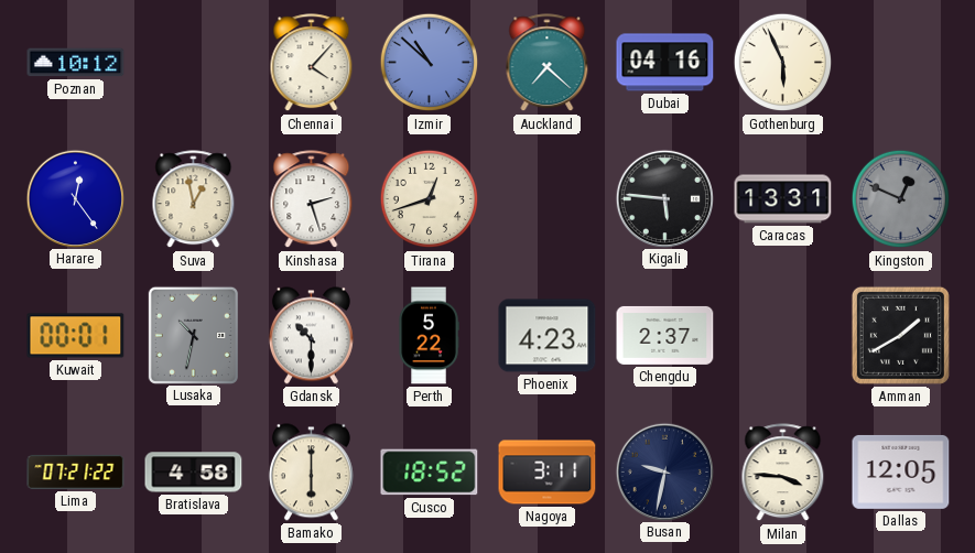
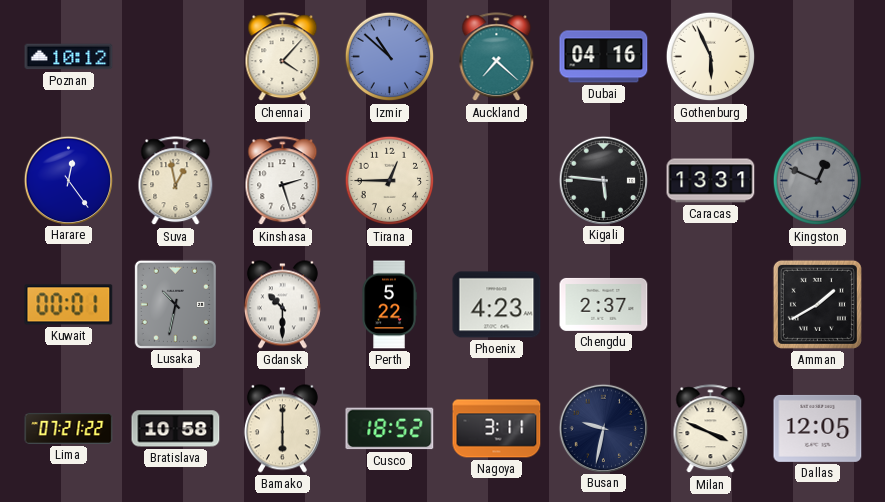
Tirana: 12:42 -> 12:45
Bratislava: 4:58 -> 10:58
Milan: 3:46 -> 3:49
